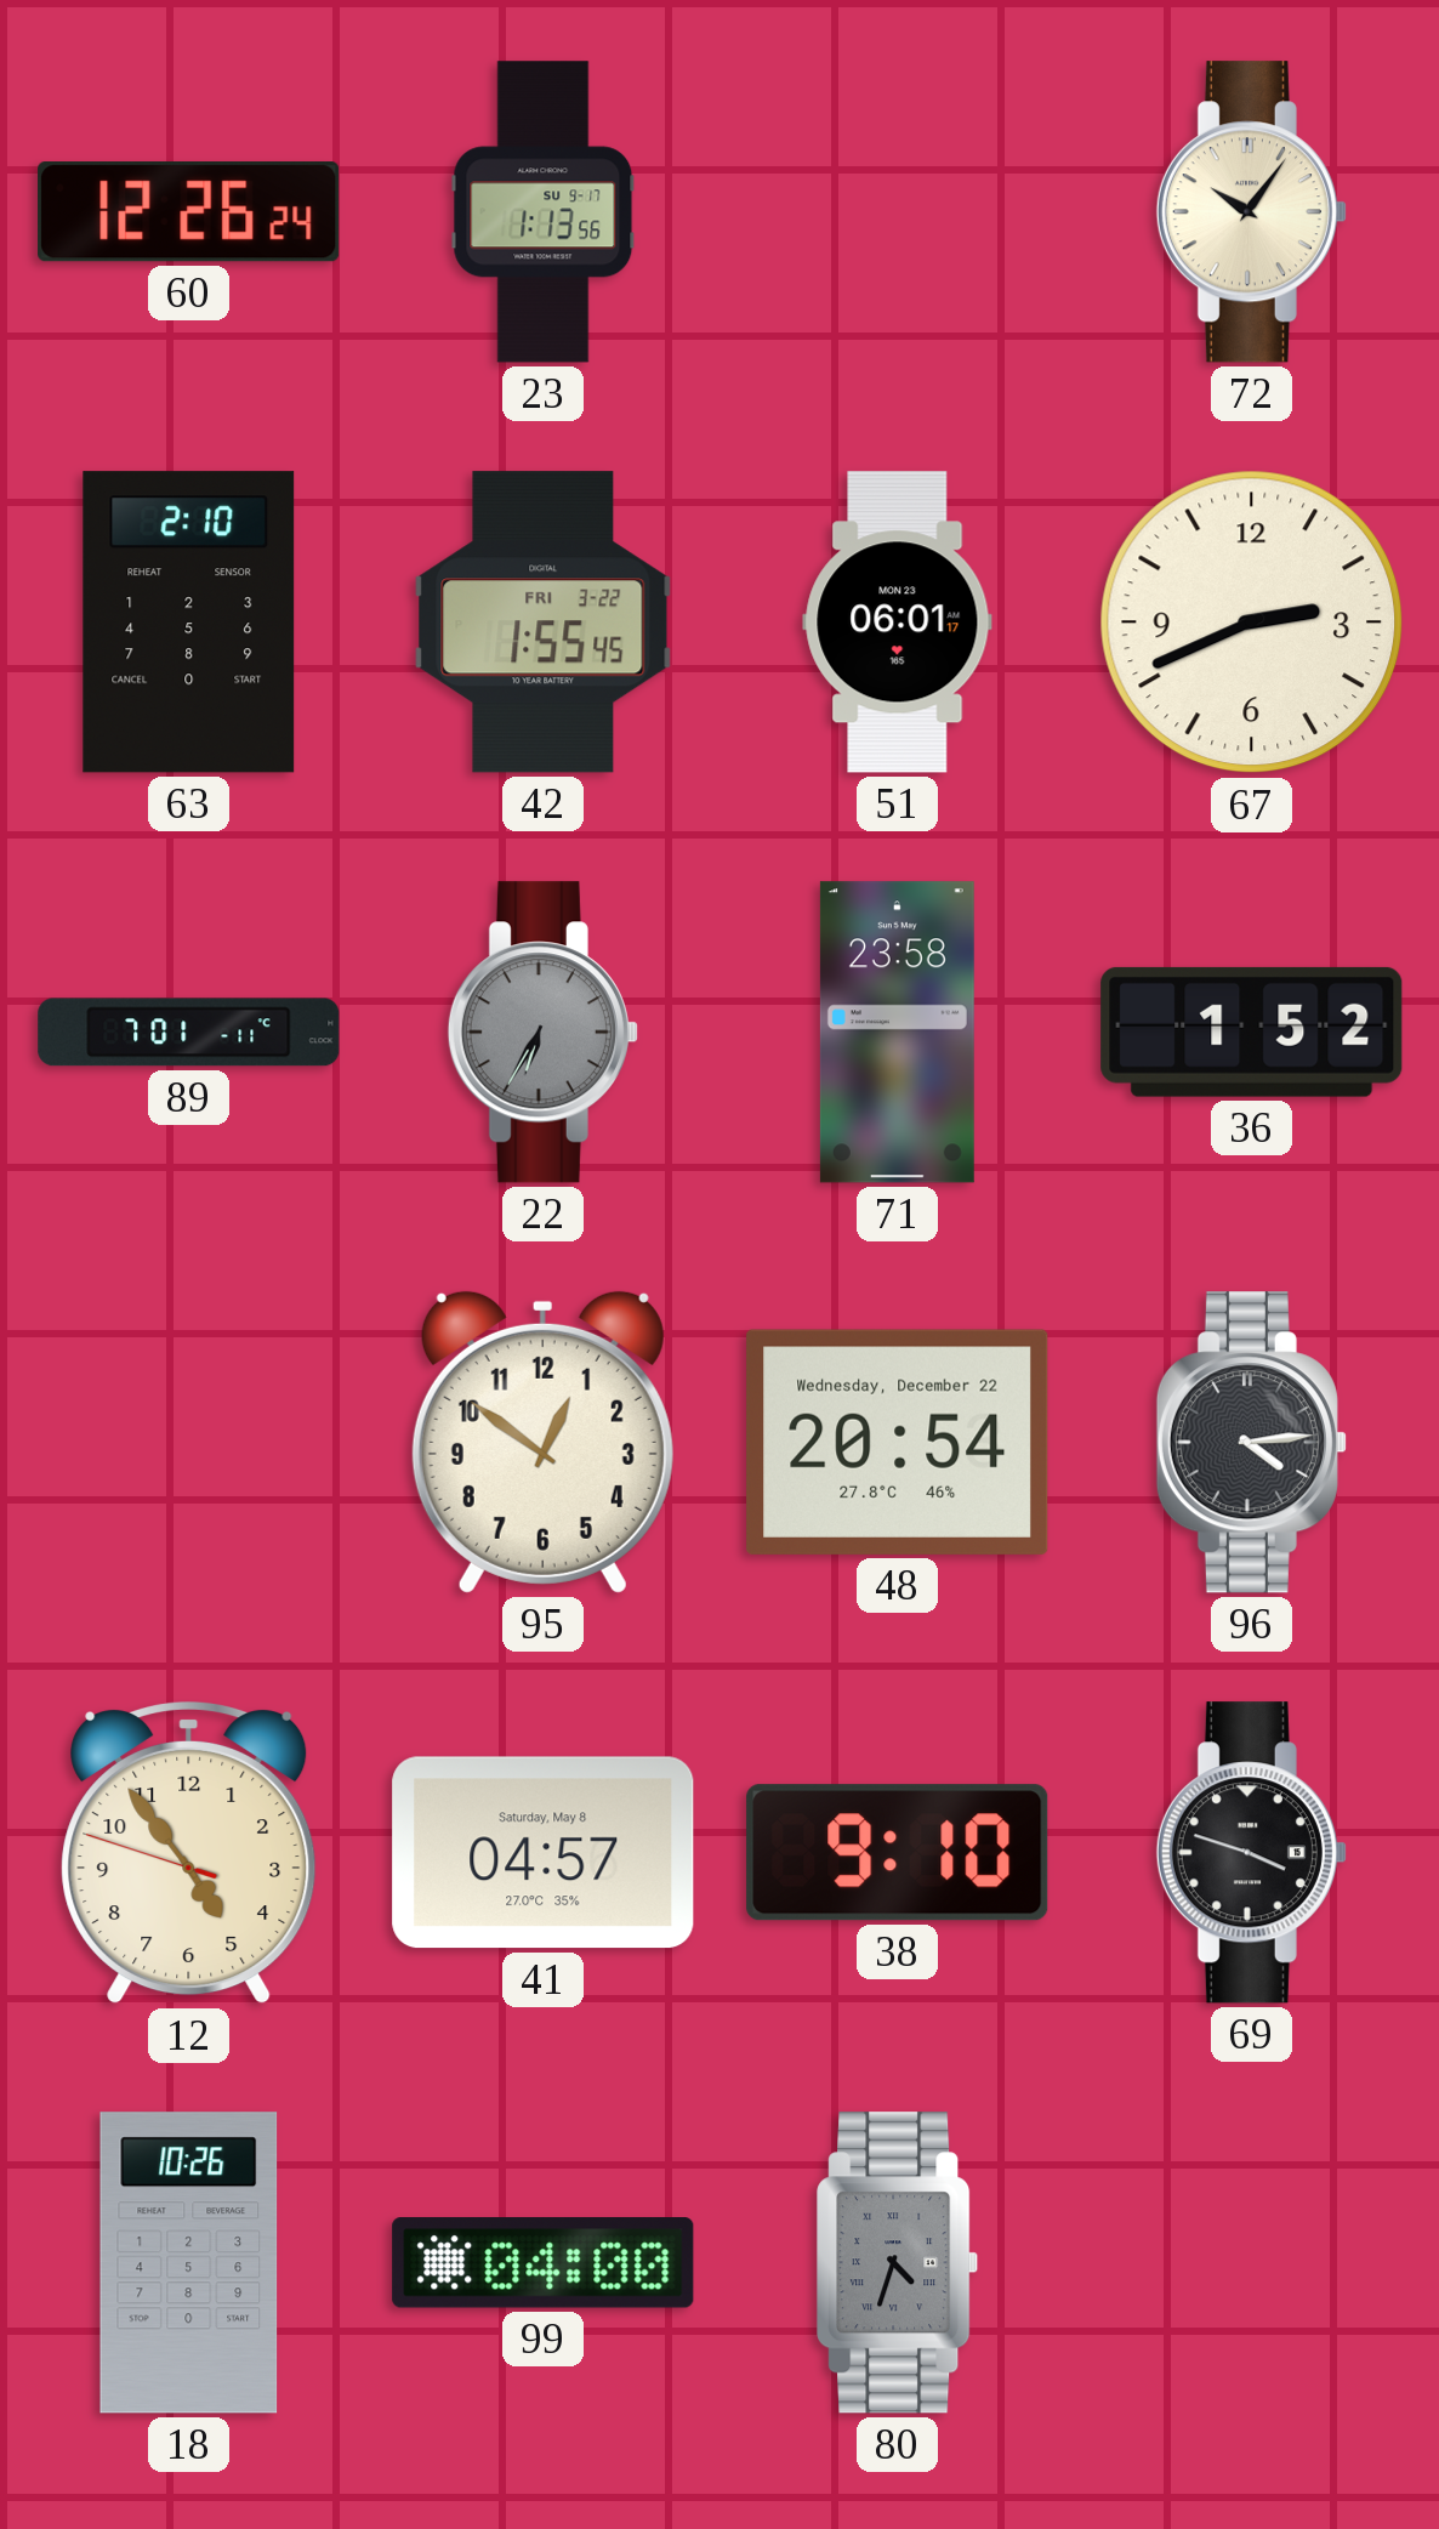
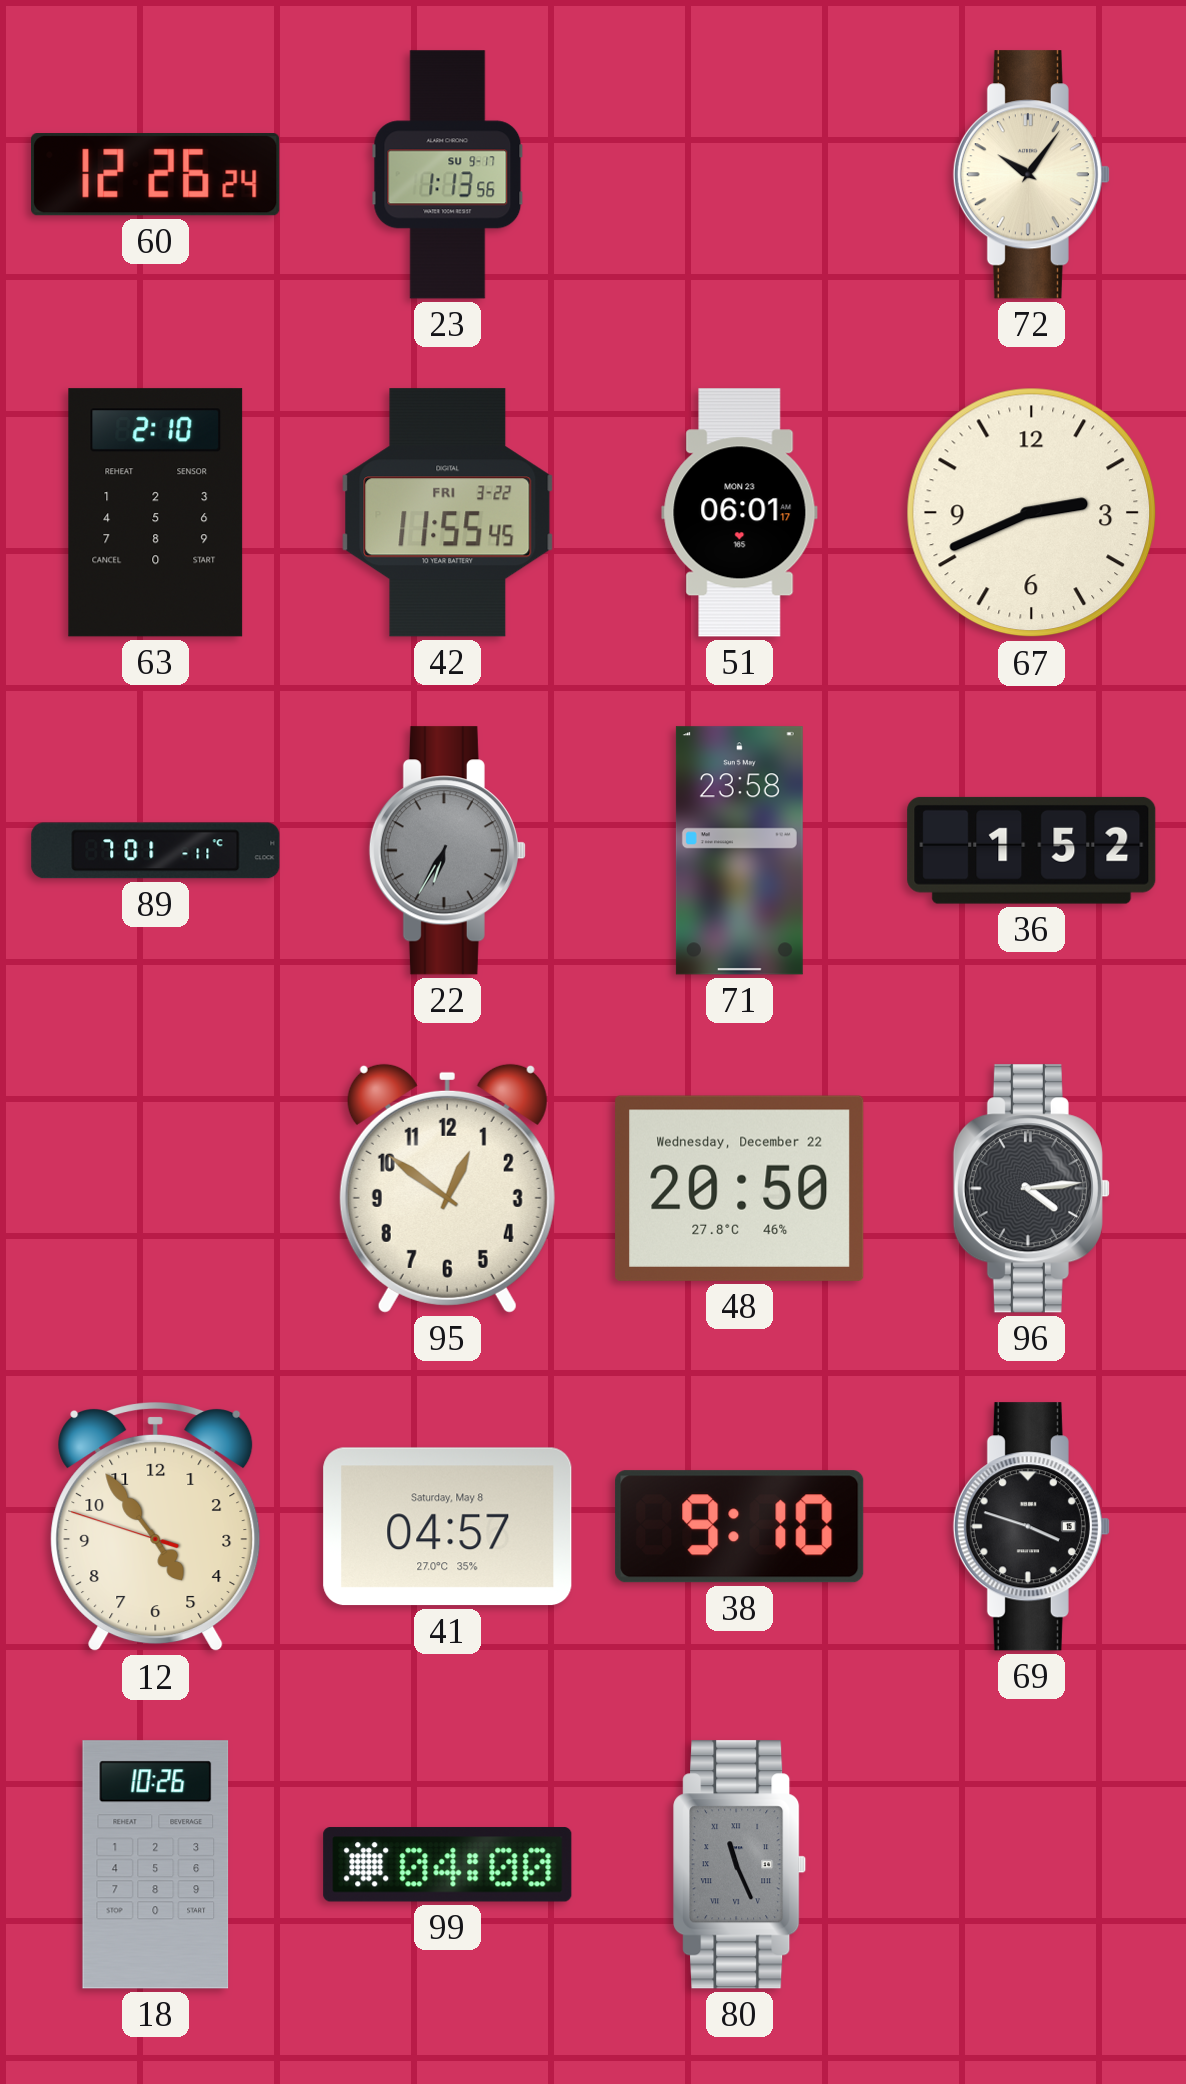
42: 1:55 -> 11:55
48: 20:54 -> 20:50
80: 4:33 -> 11:26
